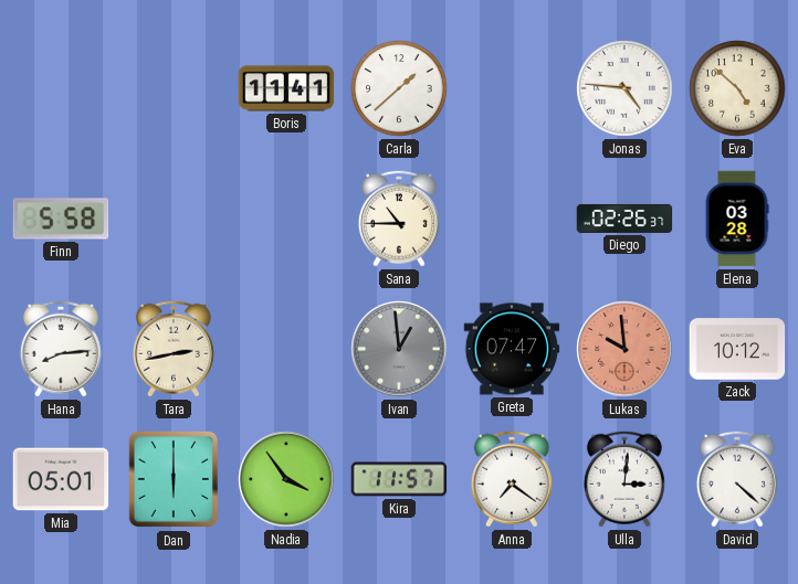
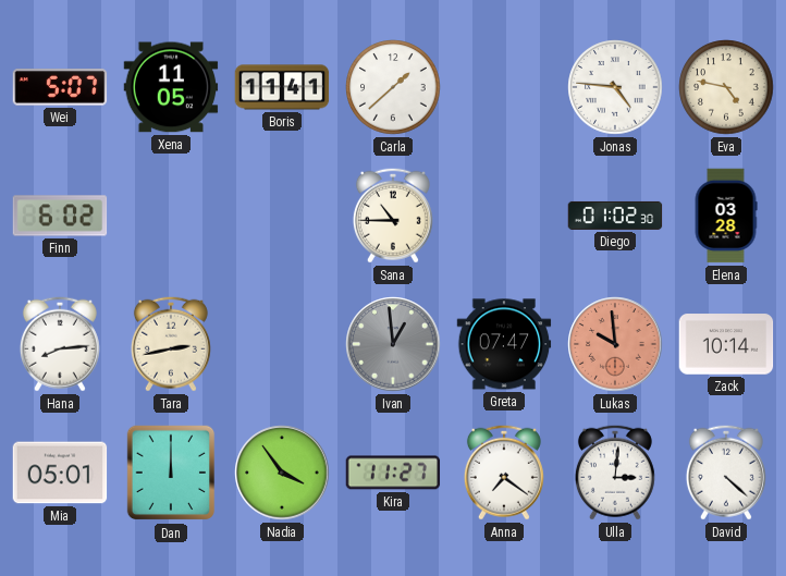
Wei: none -> 5:07
Xena: none -> 11:05
Eva: 4:52 -> 4:47
Finn: 5:58 -> 6:02
Diego: 02:26 -> 01:02
Zack: 10:12 -> 10:14
Dan: 6:00 -> 12:00
Kira: 11:57 -> 11:27
